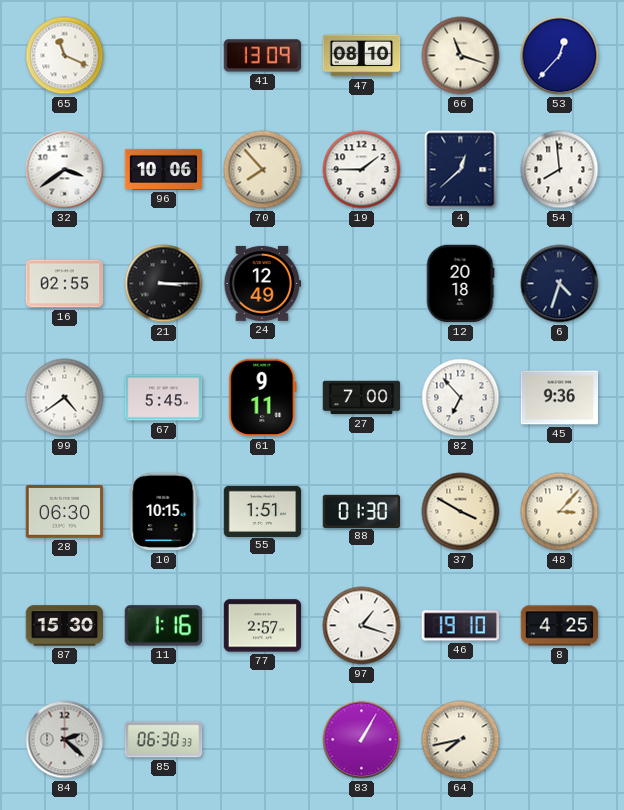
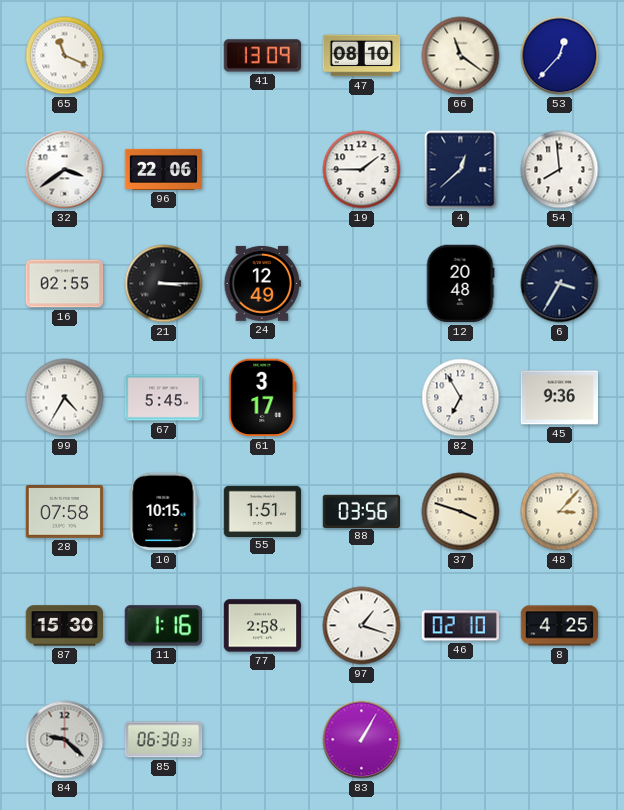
66: 11:18 -> 11:21
96: 10:06 -> 22:06
70: 7:53 -> none
12: 20:18 -> 20:48
6: 4:33 -> 3:35
99: 4:39 -> 4:35
61: 9:11 -> 3:17
27: 7:00 -> none
82: 6:53 -> 6:55
28: 06:30 -> 07:58
88: 01:30 -> 03:56
37: 3:50 -> 3:48
77: 2:57 -> 2:58
46: 19:10 -> 02:10
84: 2:22 -> 9:22
64: 7:43 -> none
